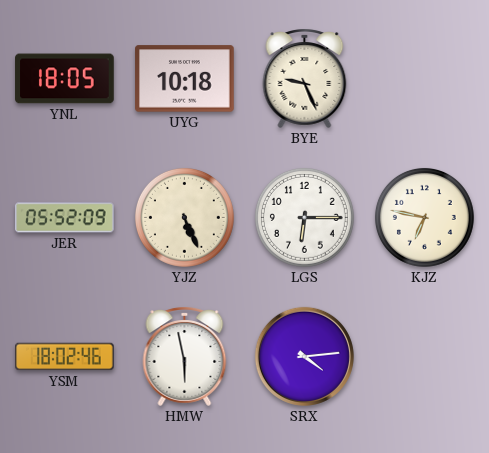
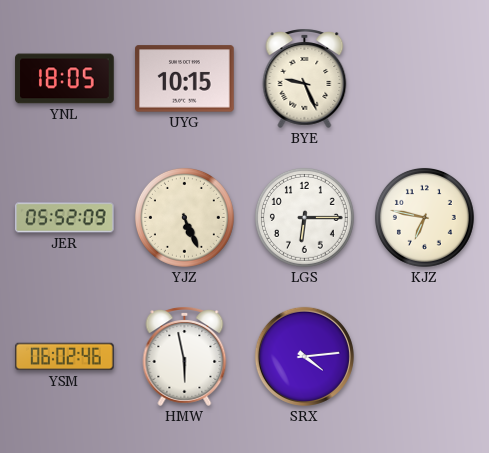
UYG: 10:18 -> 10:15
YSM: 18:02 -> 06:02
